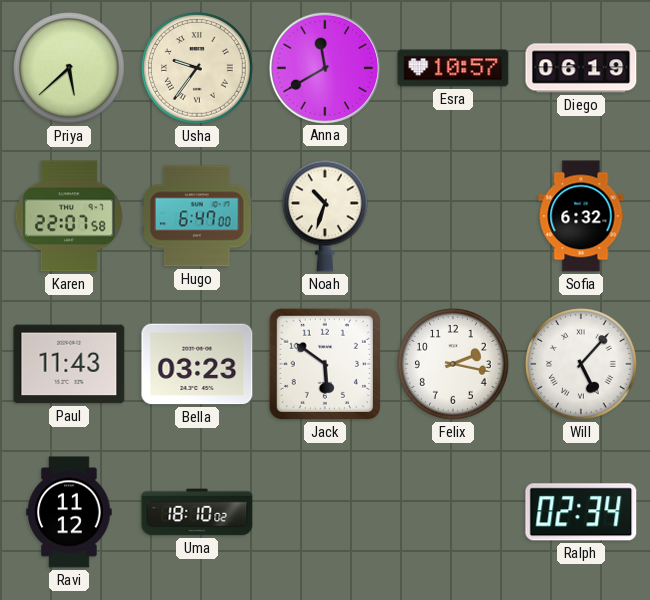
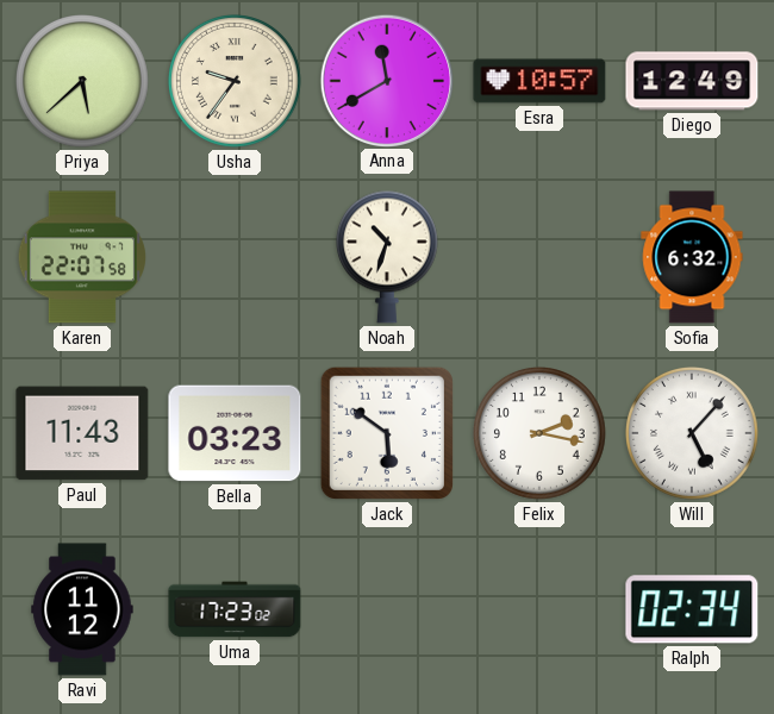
Diego: 06:19 -> 12:49
Hugo: 6:47 -> none
Uma: 18:10 -> 17:23
